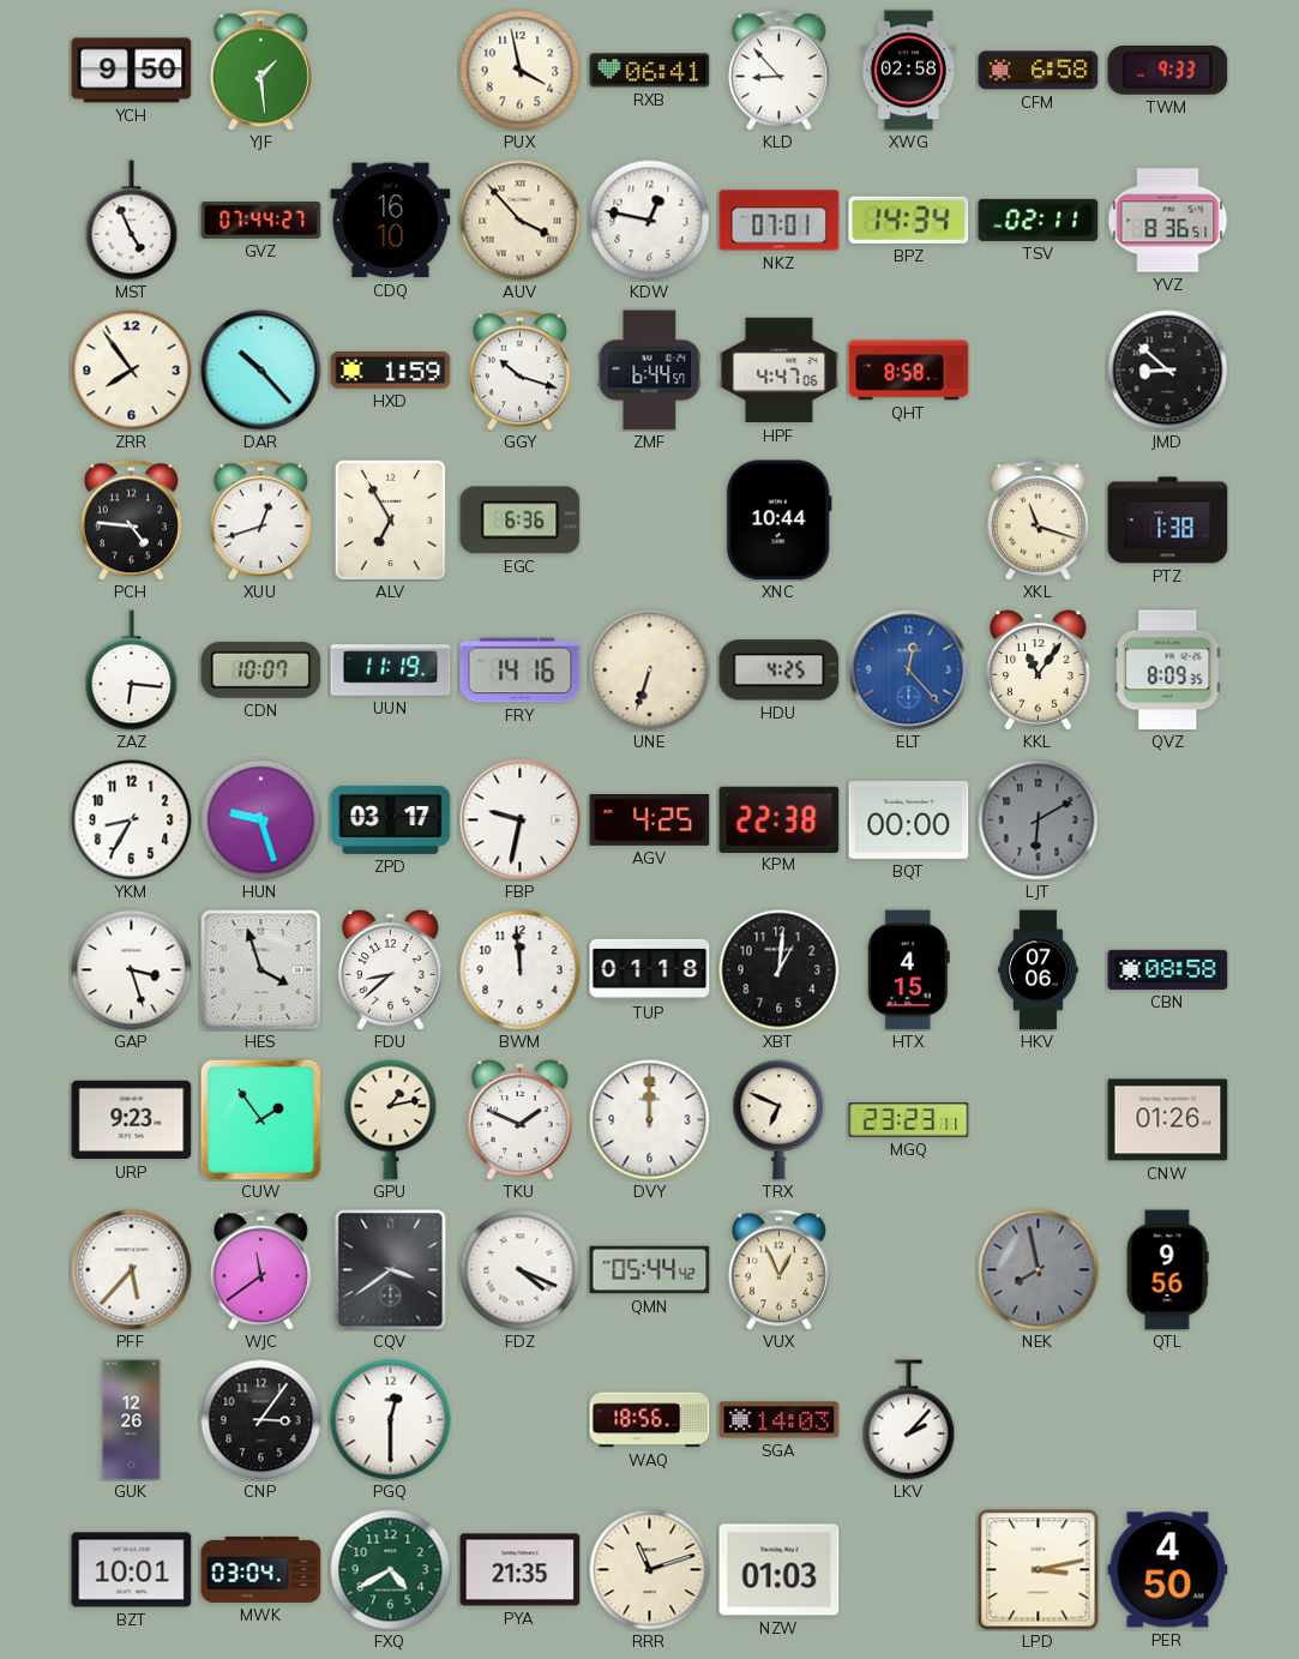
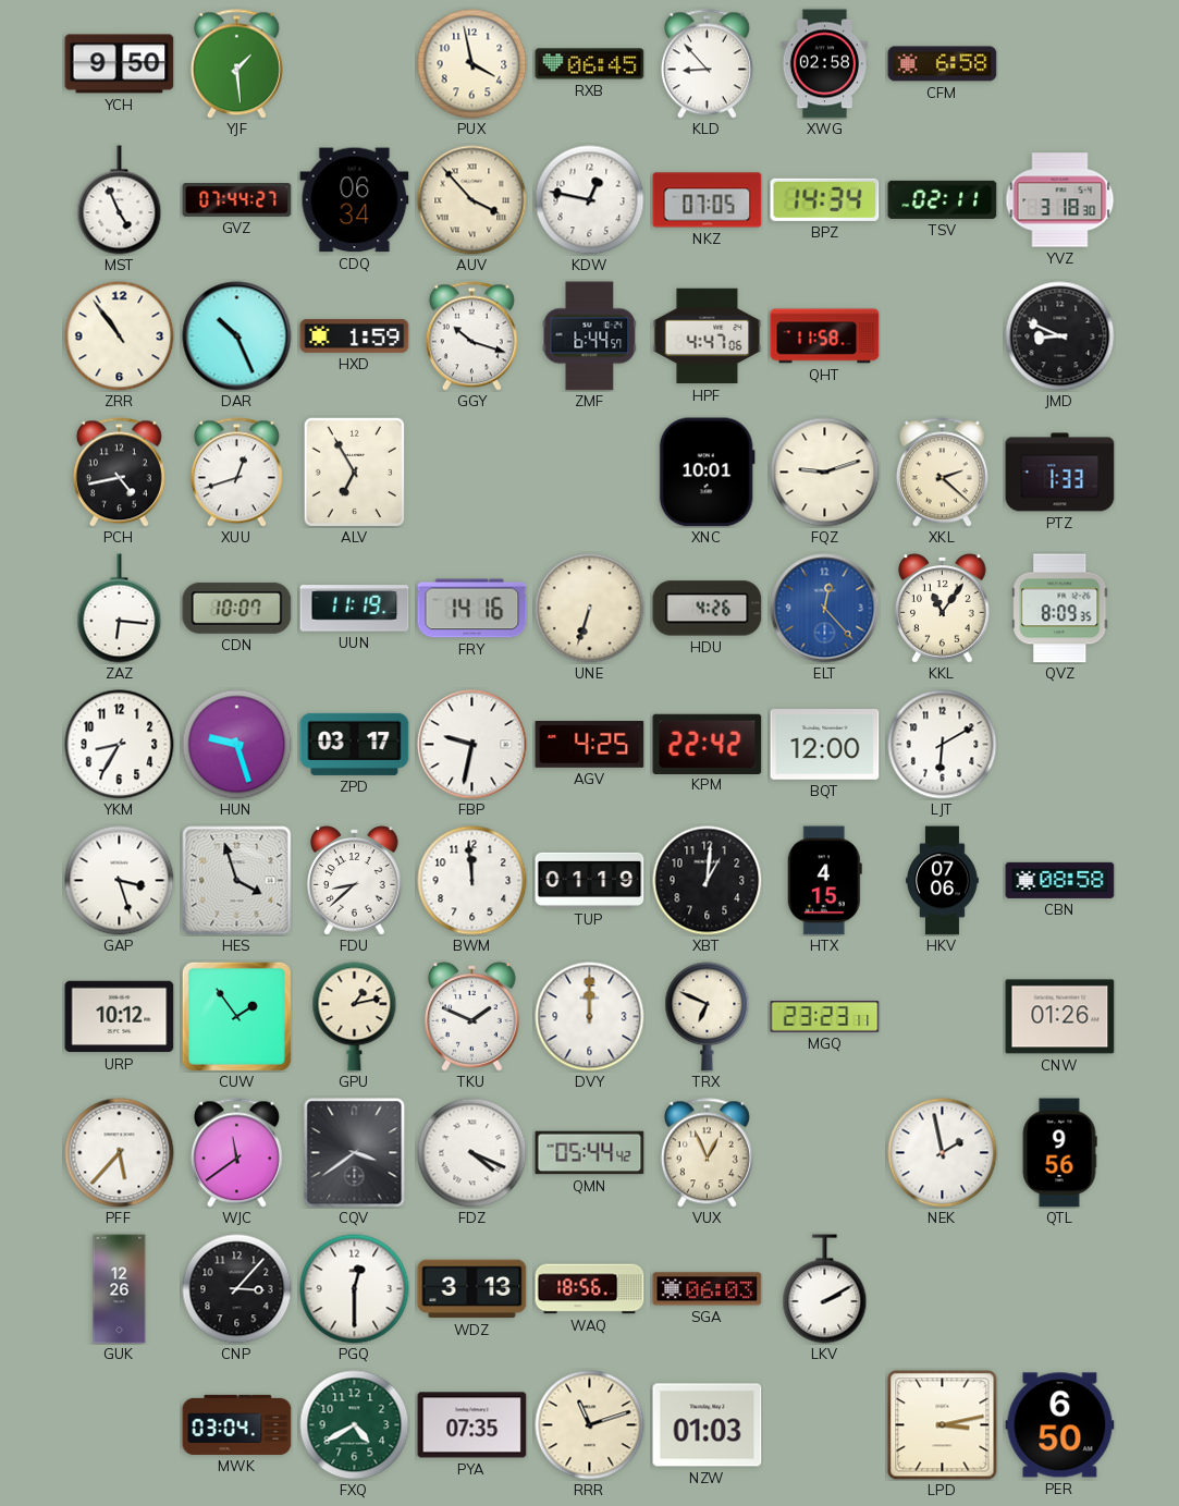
RXB: 06:41 -> 06:45
TWM: 9:33 -> none
CDQ: 16:10 -> 06:34
NKZ: 07:01 -> 07:05
YVZ: 8:36 -> 3:18
ZRR: 7:54 -> 10:54
DAR: 10:23 -> 10:26
QHT: 8:58 -> 11:58
JMD: 8:52 -> 8:49
PCH: 4:46 -> 4:43
EGC: 6:36 -> none
XNC: 10:44 -> 10:01
FQZ: none -> 9:12
XKL: 11:18 -> 2:22
PTZ: 1:38 -> 1:33
HDU: 4:25 -> 4:26
KPM: 22:38 -> 22:42
BQT: 00:00 -> 12:00
LJT dial: grey -> white
TUP: 01:18 -> 01:19
URP: 9:23 -> 10:12
NEK: 7:58 -> 1:58
NEK dial: grey -> white
CNP: 3:06 -> 3:07
WDZ: none -> 3:13
SGA: 14:03 -> 06:03
LKV: 2:07 -> 2:10
BZT: 10:01 -> none
PYA: 21:35 -> 07:35
PER: 4:50 -> 6:50
